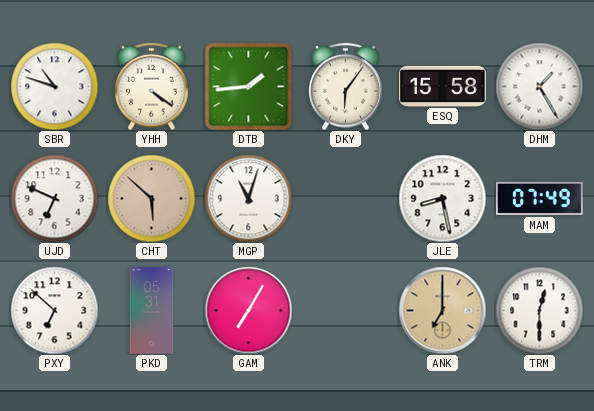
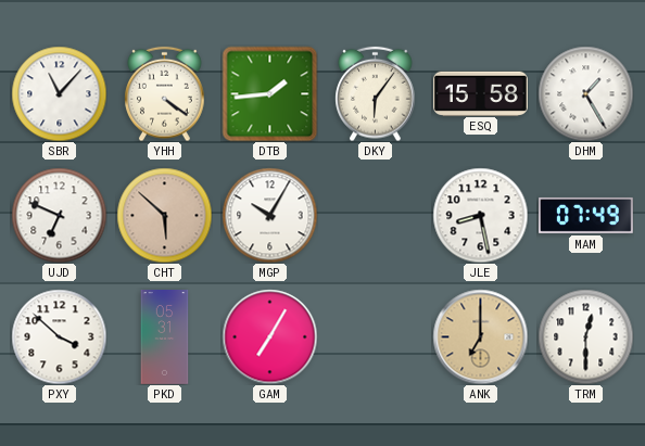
SBR: 10:48 -> 11:07
MGP: 11:03 -> 10:05
PXY: 6:52 -> 3:52
